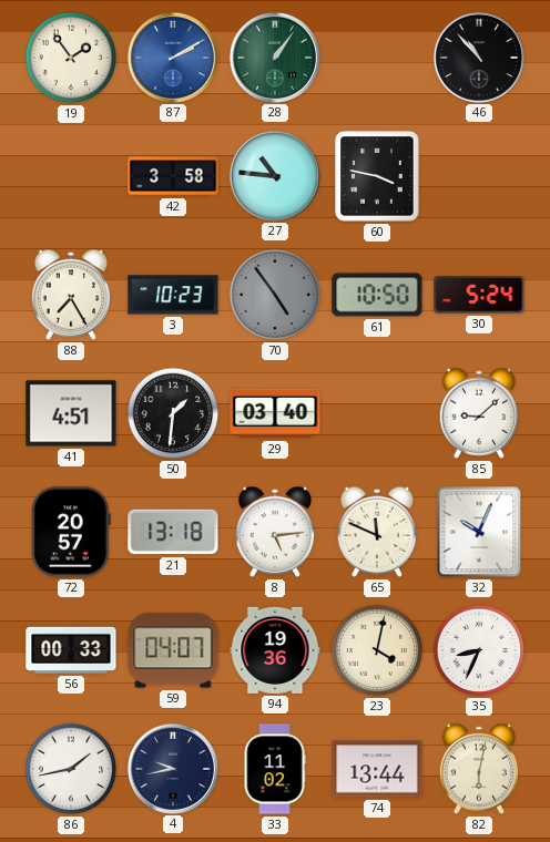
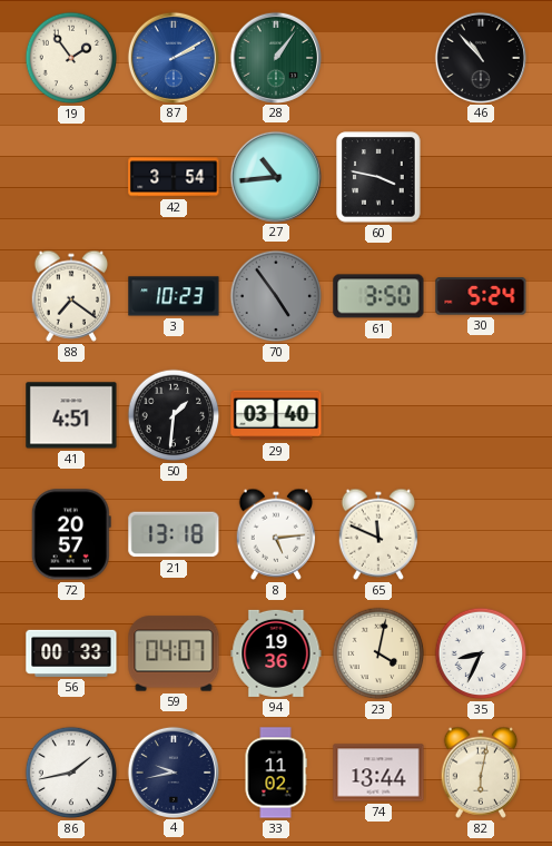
42: 3:58 -> 3:54
27: 10:46 -> 10:44
88: 7:25 -> 7:21
61: 10:50 -> 3:50
85: 9:08 -> none
32: 10:04 -> none
